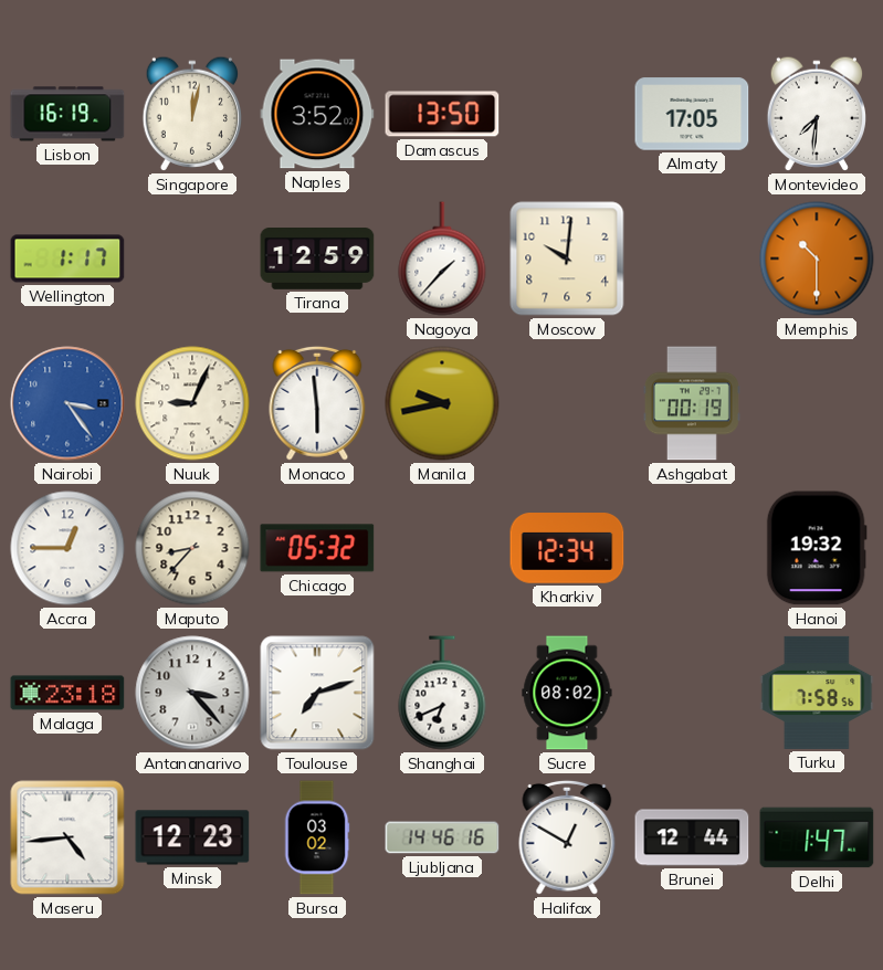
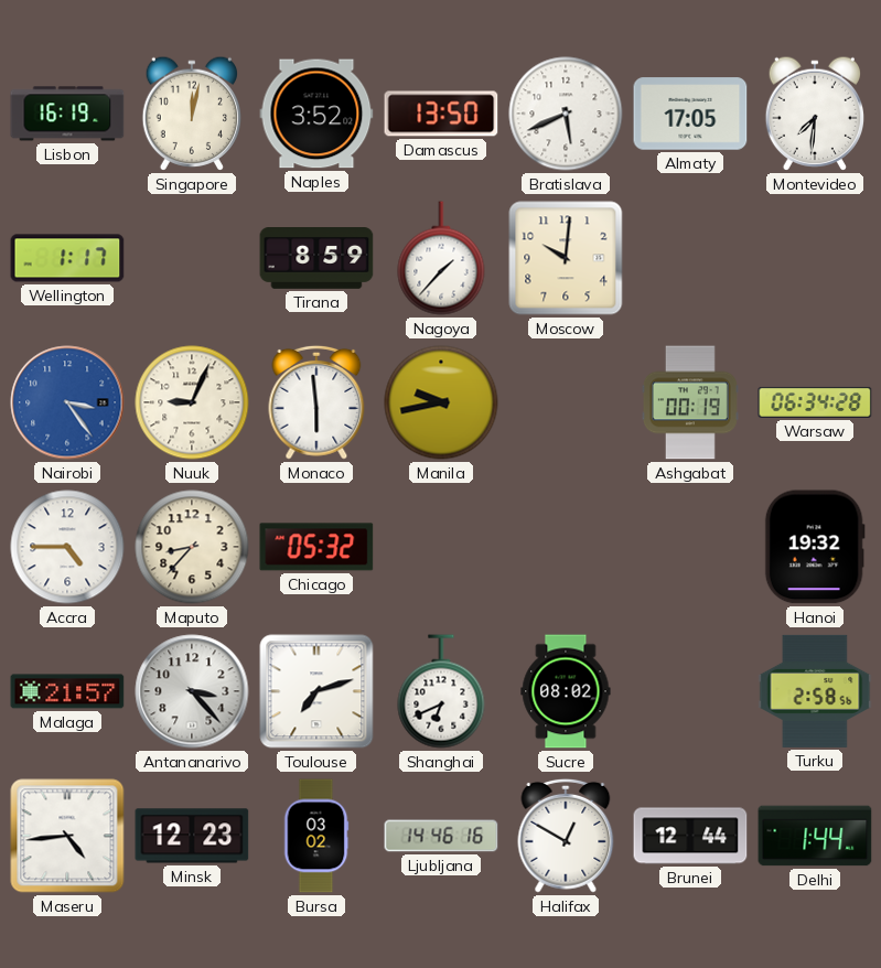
Bratislava: none -> 5:41
Tirana: 12:59 -> 8:59
Memphis: 10:30 -> none
Warsaw: none -> 06:34
Accra: 12:45 -> 4:45
Kharkiv: 12:34 -> none
Malaga: 23:18 -> 21:57
Turku: 7:58 -> 2:58
Delhi: 1:47 -> 1:44
